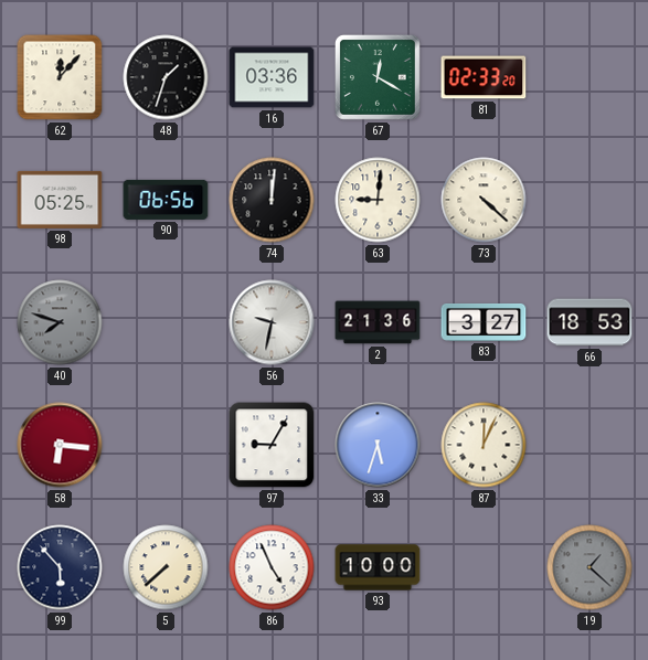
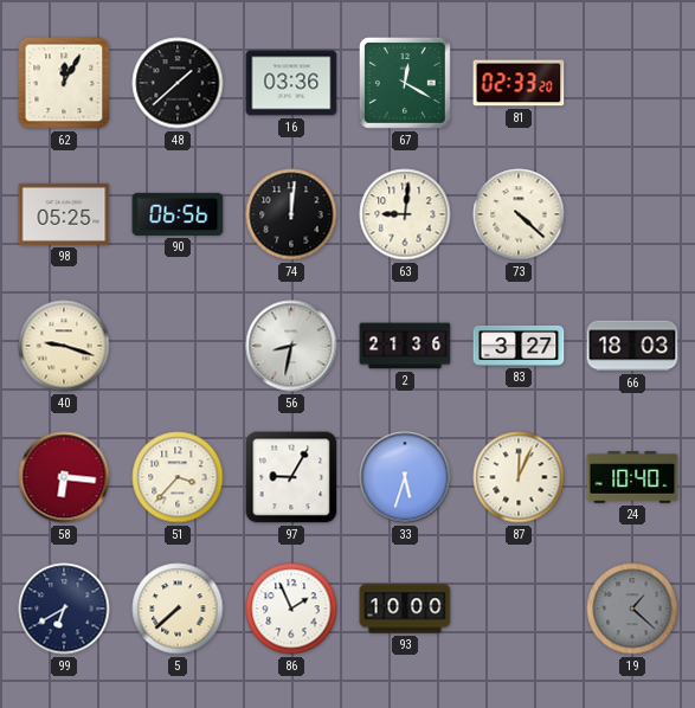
62: 12:07 -> 12:05
48: 1:33 -> 1:38
40: 7:48 -> 9:18
40 dial: grey -> cream
56: 9:32 -> 8:32
66: 18:53 -> 18:03
51: none -> 3:37
24: none -> 10:40
99: 5:53 -> 6:40
86: 4:56 -> 1:56
